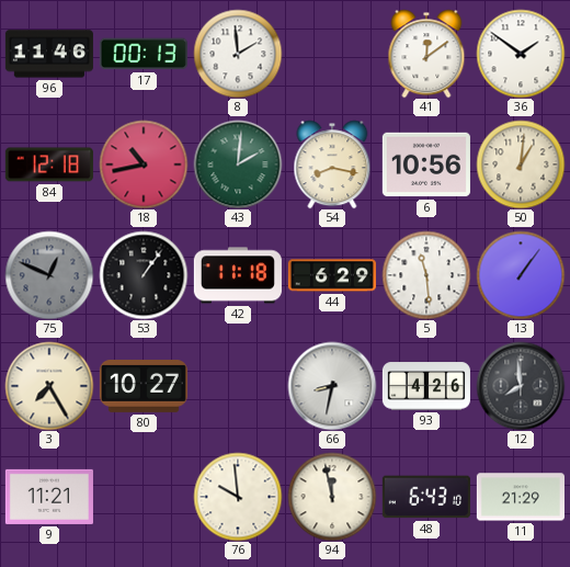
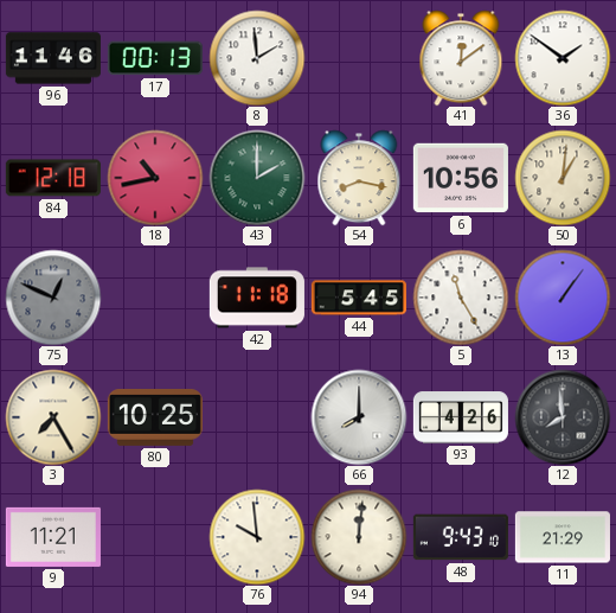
43: 2:01 -> 2:00
53: 1:06 -> none
44: 6:29 -> 5:45
5: 11:29 -> 11:25
80: 10:27 -> 10:25
66: 8:32 -> 8:00
94: 11:58 -> 12:01
48: 6:43 -> 9:43
